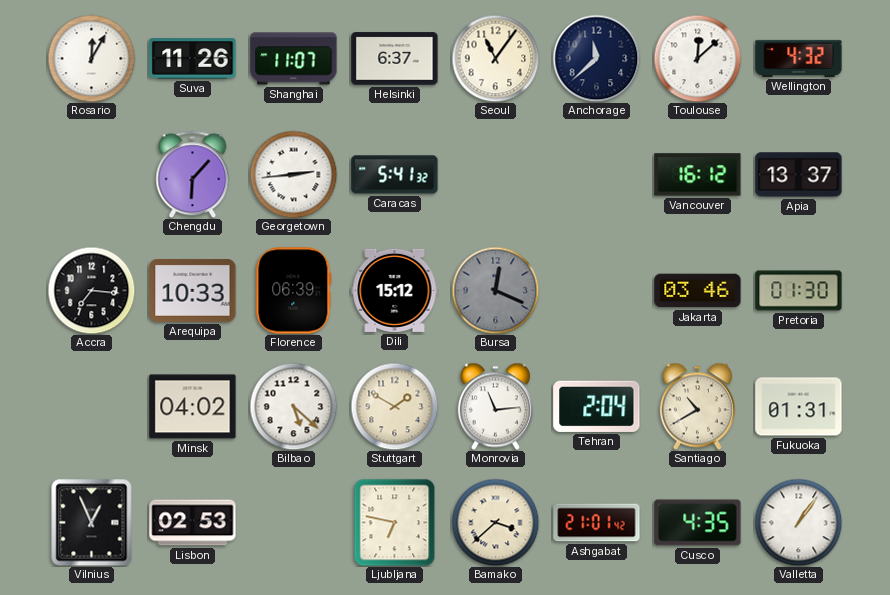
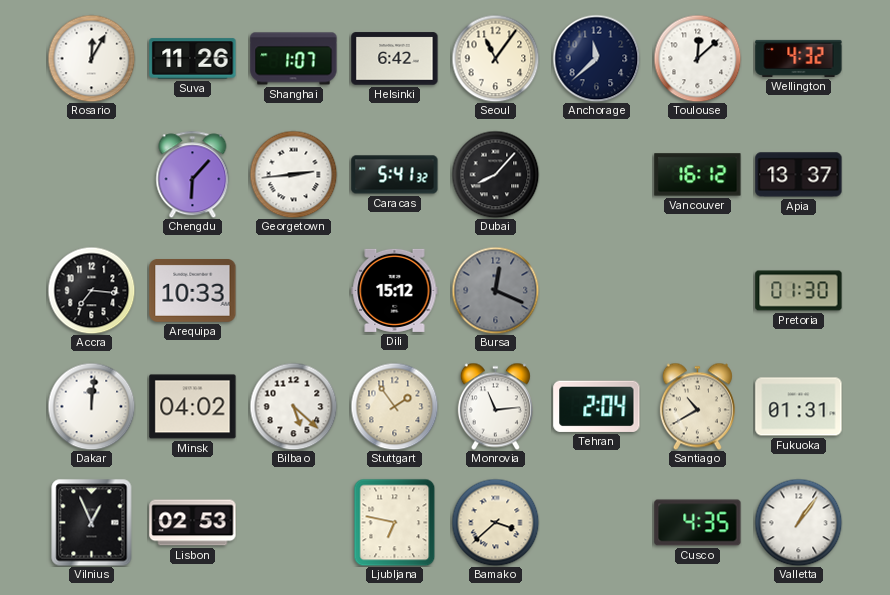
Shanghai: 11:07 -> 1:07
Helsinki: 6:37 -> 6:42
Dubai: none -> 8:07
Florence: 06:39 -> none
Jakarta: 03:46 -> none
Dakar: none -> 12:01
Stuttgart: 1:50 -> 1:54
Ashgabat: 21:01 -> none
